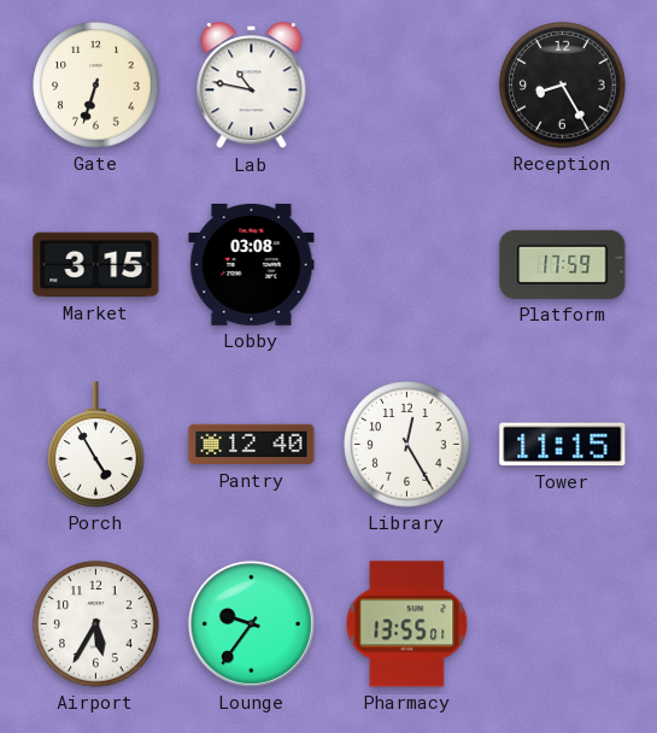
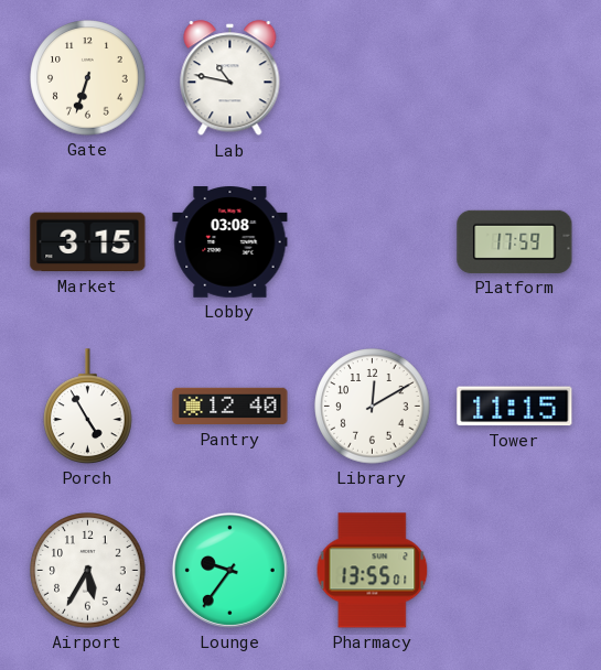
Reception: 8:25 -> none
Library: 12:25 -> 12:10
